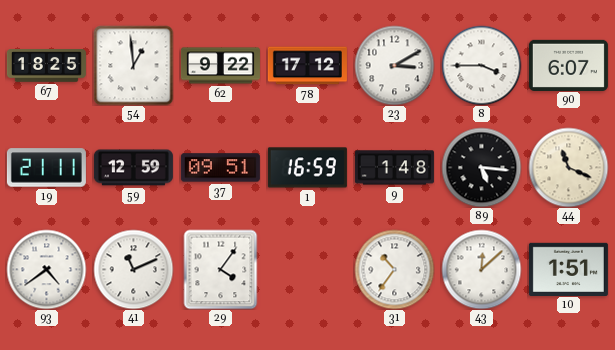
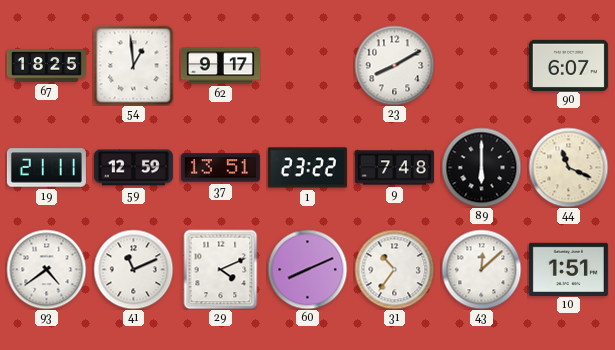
62: 9:22 -> 9:17
78: 17:12 -> none
23: 3:10 -> 8:10
8: 3:45 -> none
37: 09:51 -> 13:51
1: 16:59 -> 23:22
9: 1:48 -> 7:48
89: 5:16 -> 6:00
29: 4:06 -> 4:11
60: none -> 8:11
